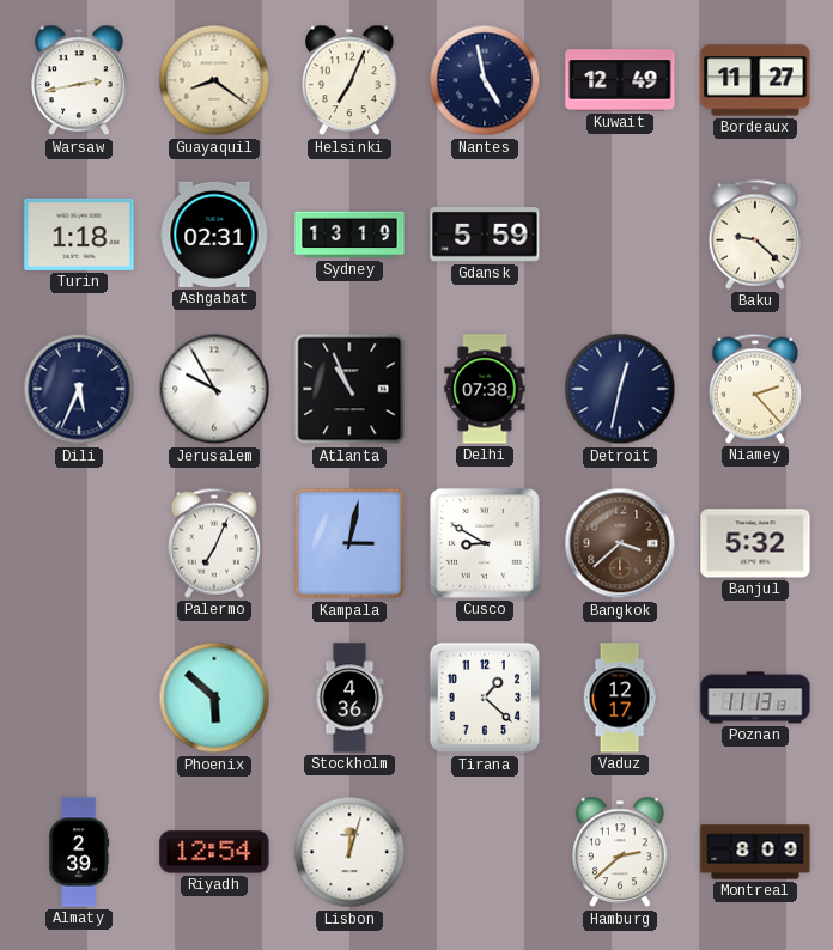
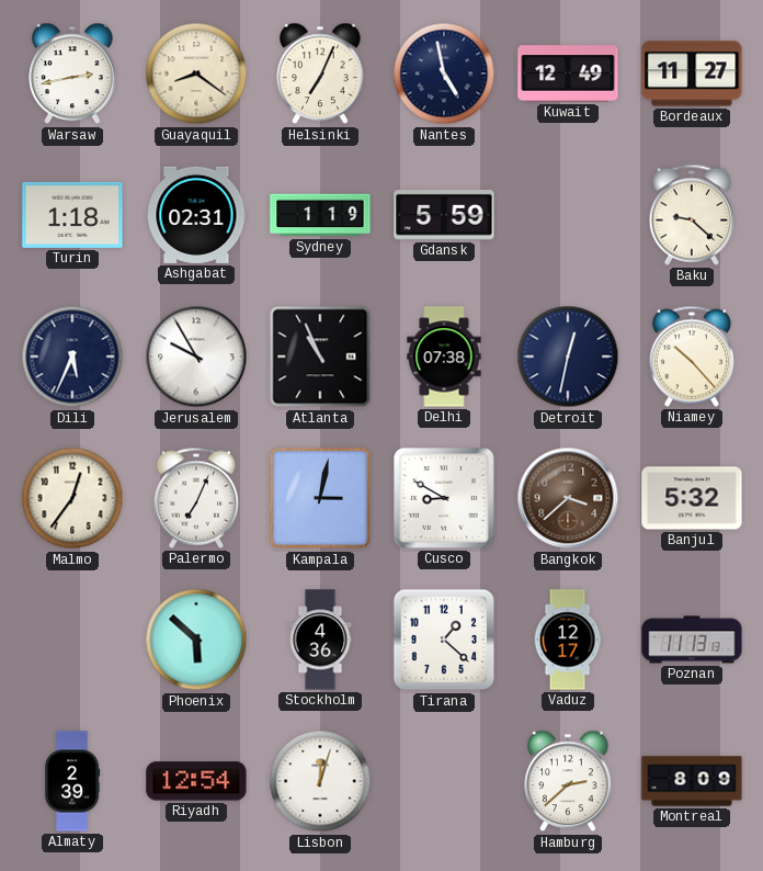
Sydney: 13:19 -> 1:19
Niamey: 2:23 -> 10:23
Malmo: none -> 12:36
